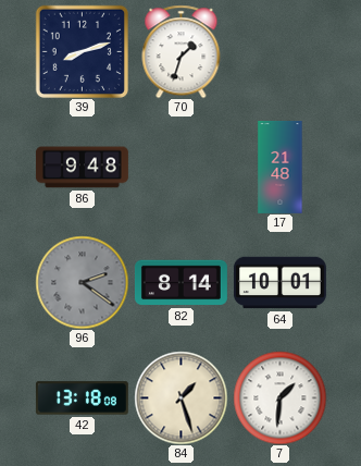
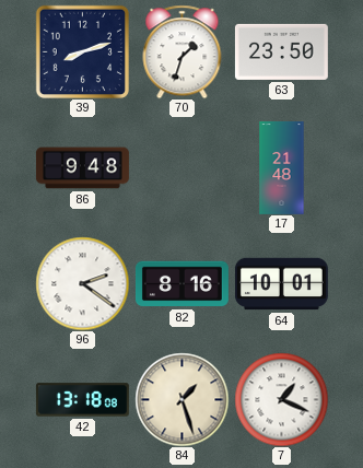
63: none -> 23:50
96 dial: grey -> white
82: 8:14 -> 8:16
7: 1:31 -> 1:19
